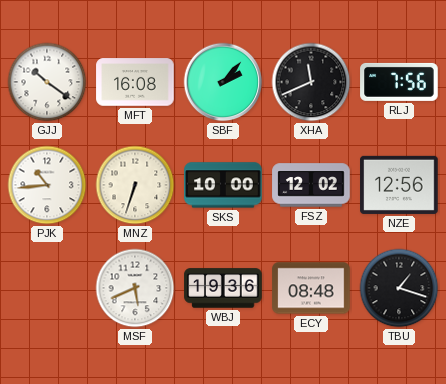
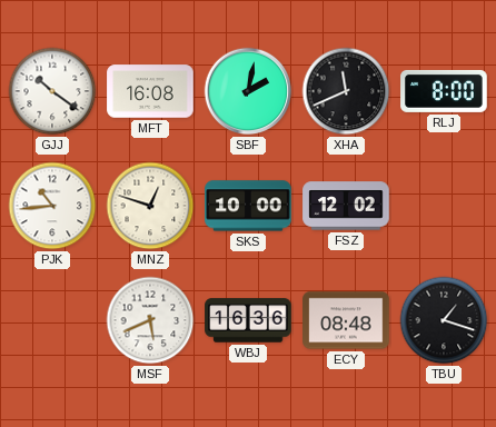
SBF: 2:07 -> 2:02
RLJ: 7:56 -> 8:00
MNZ: 6:33 -> 12:48
NZE: 12:56 -> none
WBJ: 19:36 -> 16:36
